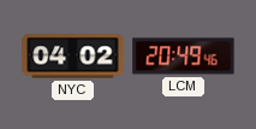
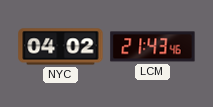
LCM: 20:49 -> 21:43
